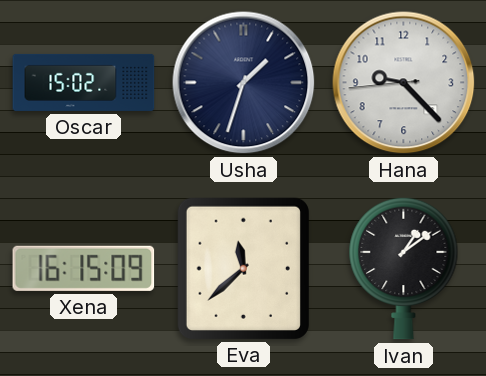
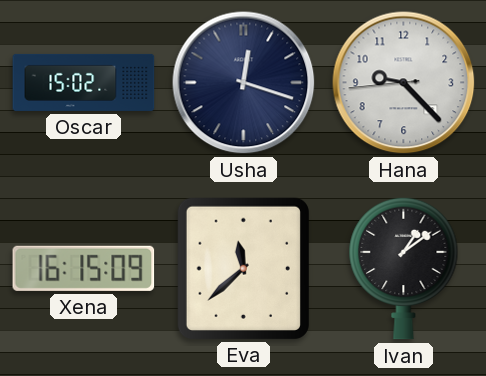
Usha: 1:33 -> 12:18
